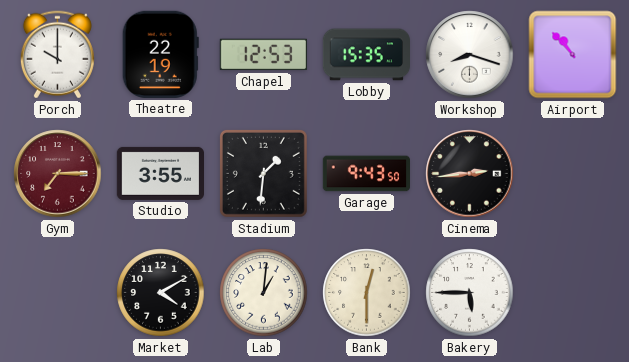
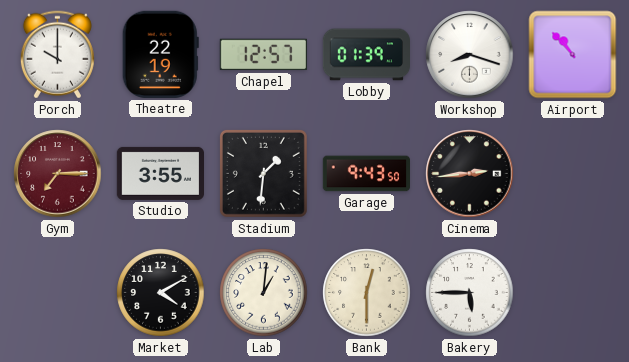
Chapel: 12:53 -> 12:57
Lobby: 15:35 -> 01:39
